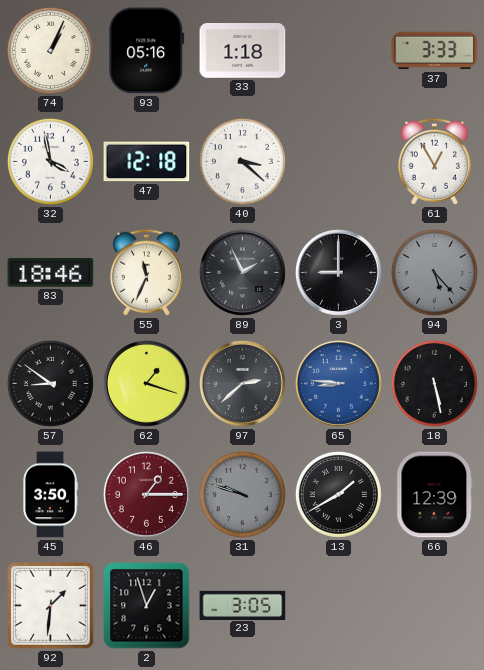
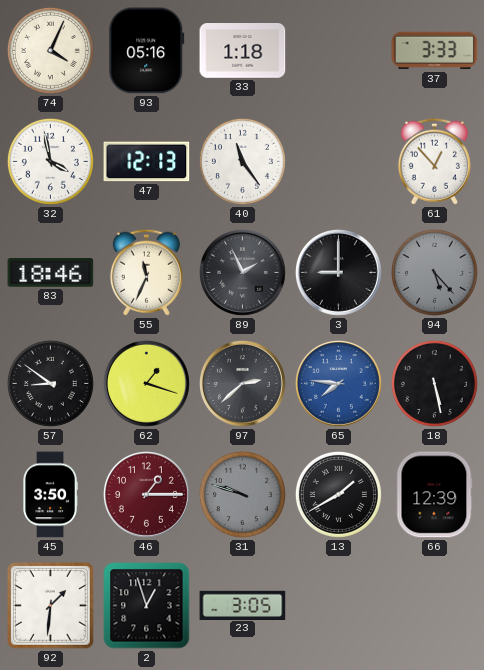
74: 1:04 -> 4:04
47: 12:18 -> 12:13
40: 3:22 -> 11:24
61: 12:55 -> 12:53
65: 8:46 -> 7:46
